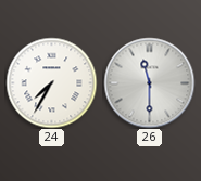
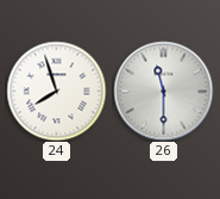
24: 7:35 -> 7:57
